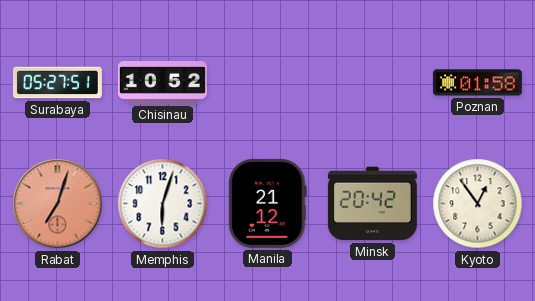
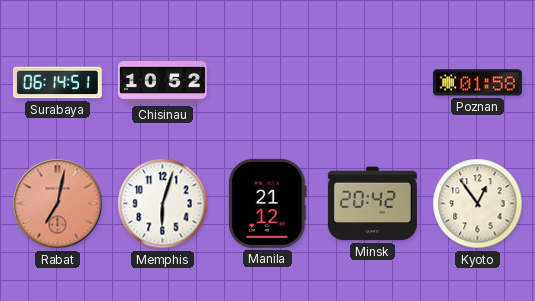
Surabaya: 05:27 -> 06:14
Rabat: 7:03 -> 7:02
